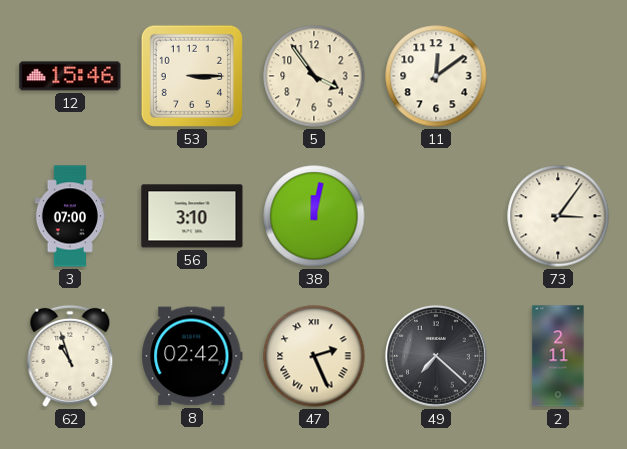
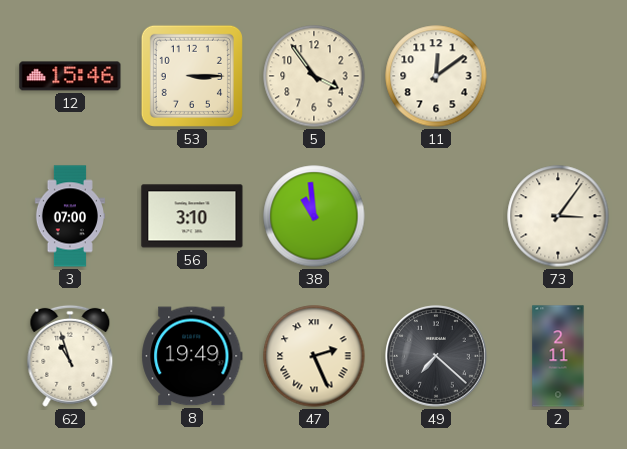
38: 12:02 -> 10:59
8: 02:42 -> 19:49
